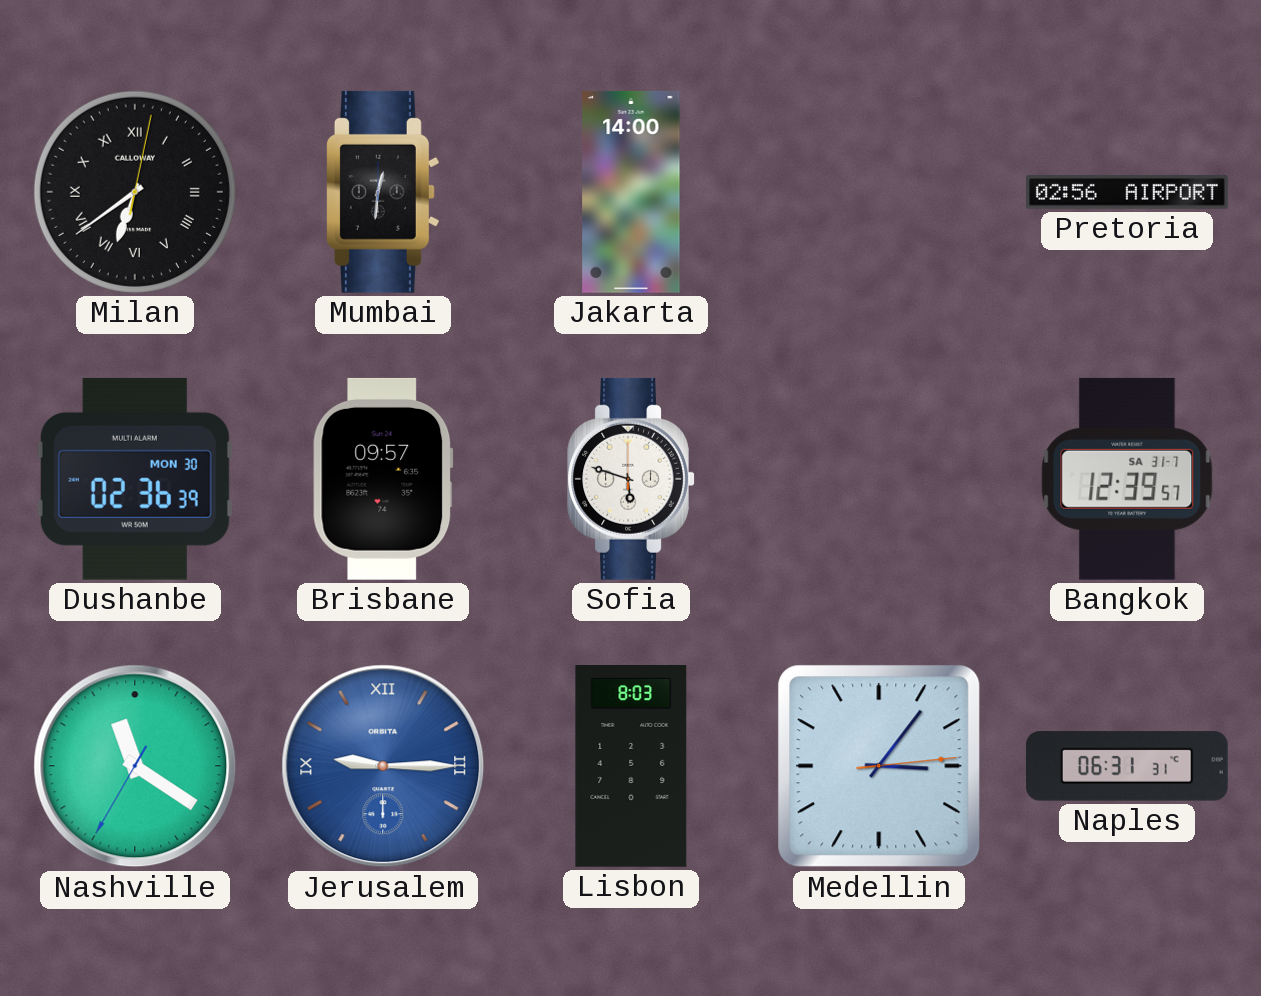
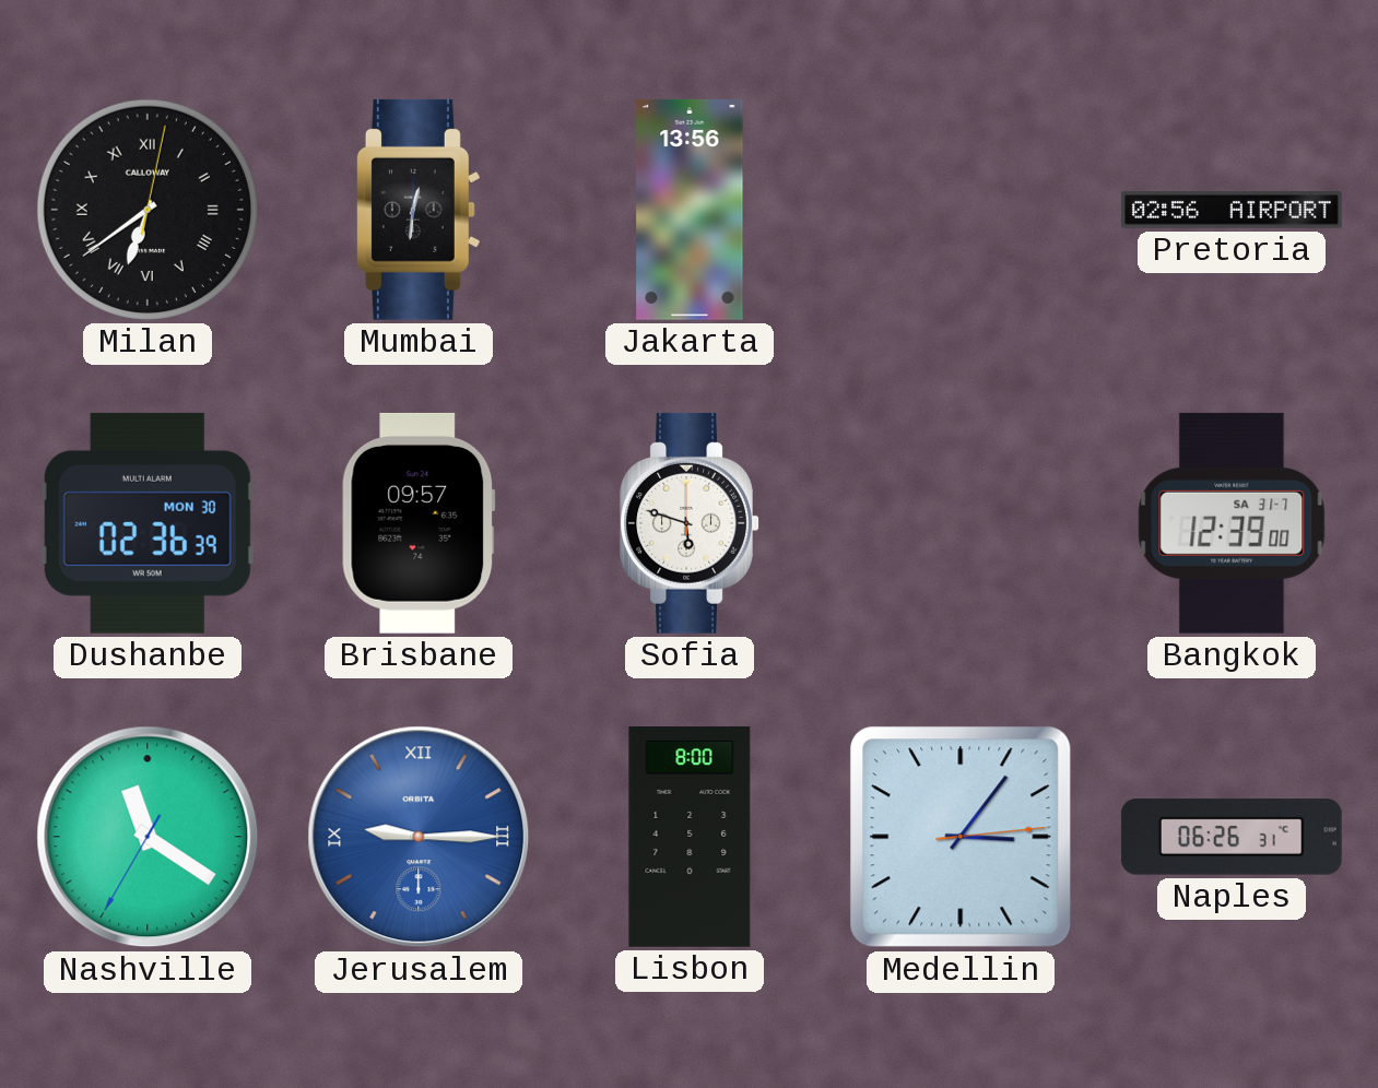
Jakarta: 14:00 -> 13:56
Bangkok: 12:39:57 -> 12:39:00
Lisbon: 8:03 -> 8:00
Naples: 06:31 -> 06:26
